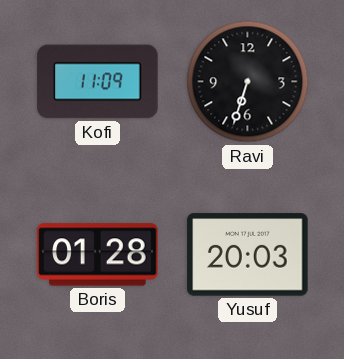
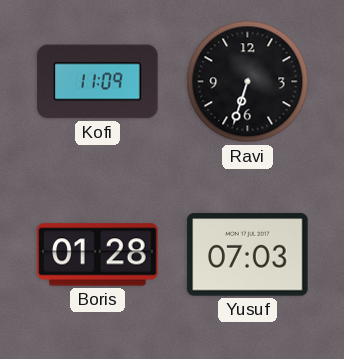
Yusuf: 20:03 -> 07:03
